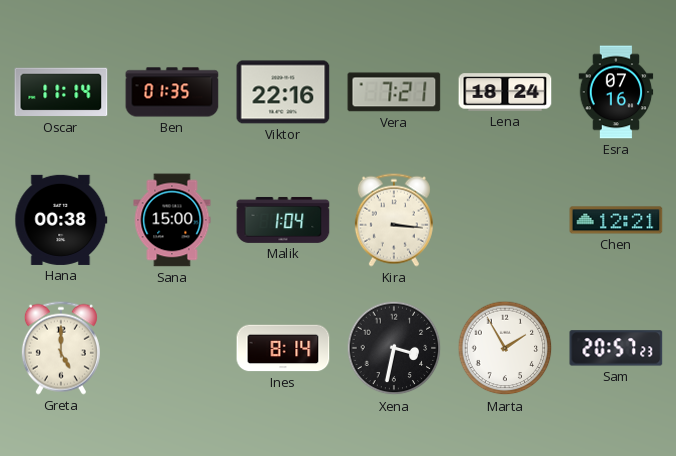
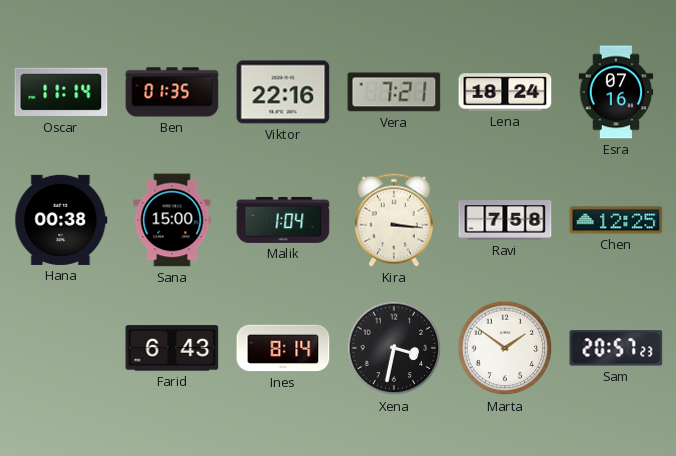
Ravi: none -> 7:58
Chen: 12:21 -> 12:25
Greta: 5:00 -> none
Farid: none -> 6:43
Marta: 1:55 -> 1:51
